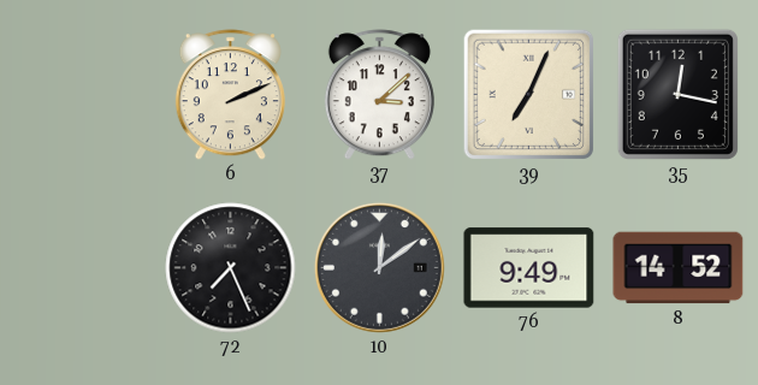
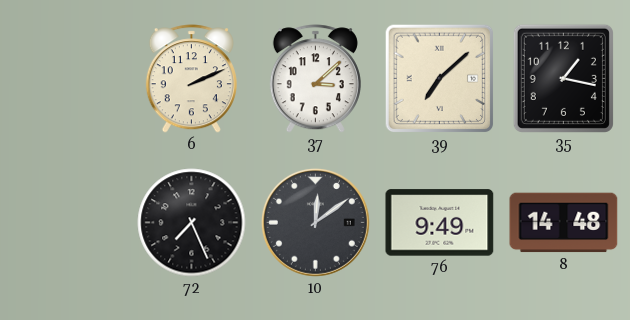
39: 7:04 -> 7:08
35: 12:17 -> 1:17
8: 14:52 -> 14:48
